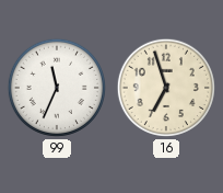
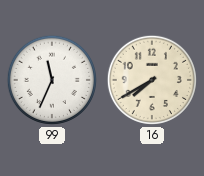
16: 6:57 -> 7:40
